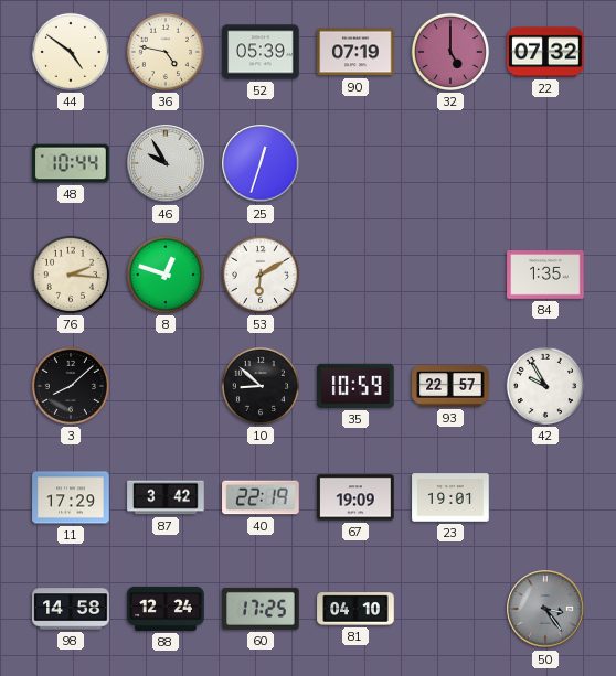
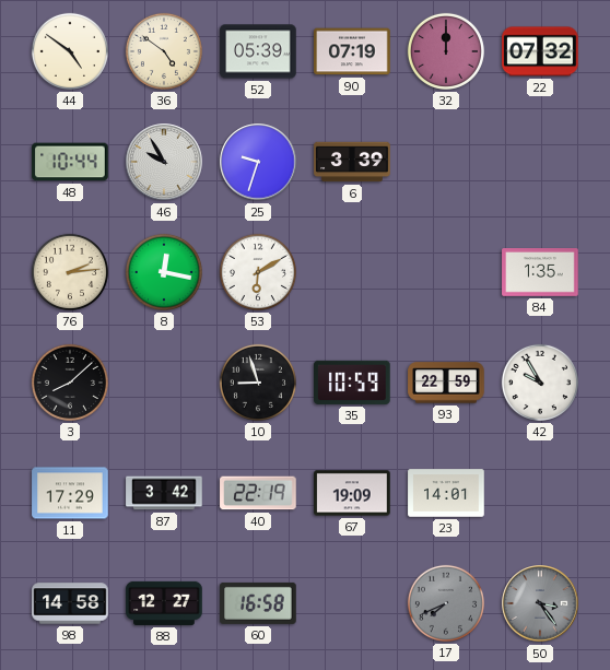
36: 4:47 -> 4:51
32: 5:00 -> 12:00
25: 12:33 -> 9:33
6: none -> 3:39
76: 2:16 -> 2:14
8: 12:48 -> 12:17
10: 8:52 -> 8:57
93: 22:57 -> 22:59
23: 19:01 -> 14:01
88: 12:24 -> 12:27
60: 17:25 -> 16:58
81: 04:10 -> none
17: none -> 7:41
